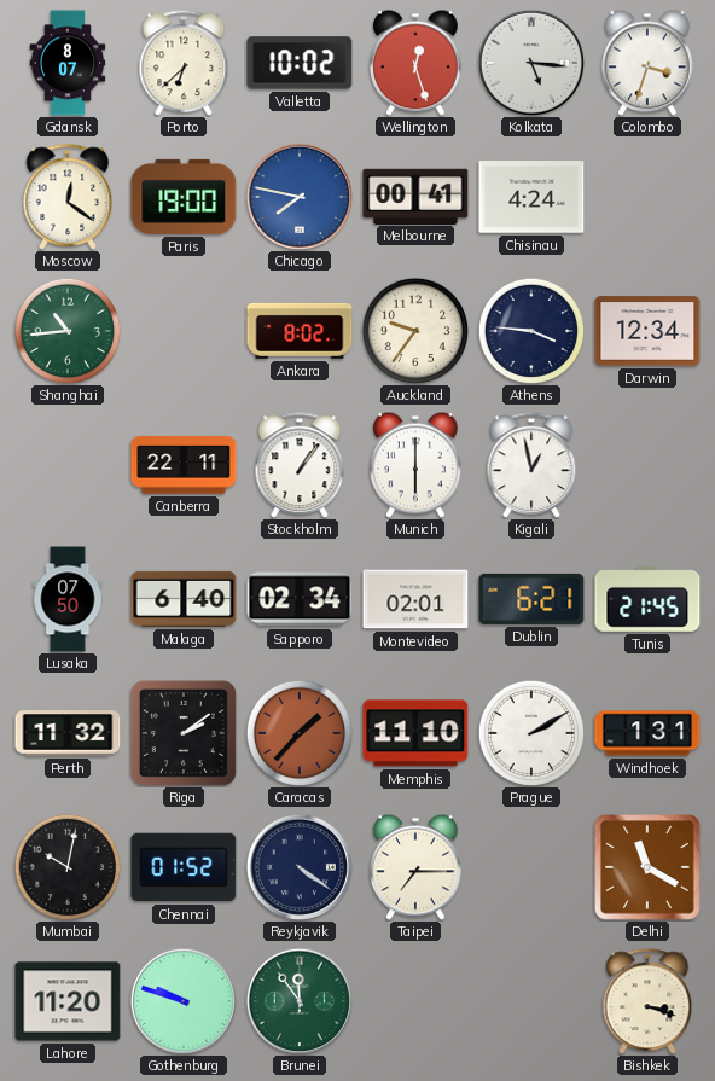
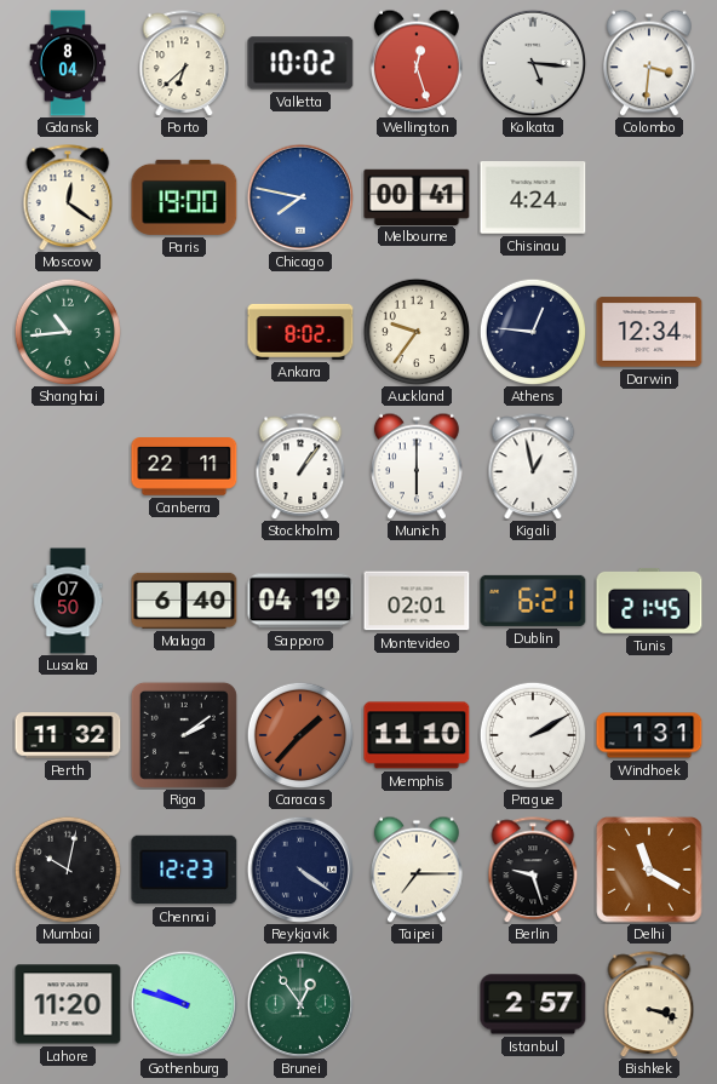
Gdansk: 8:07 -> 8:04
Colombo: 3:33 -> 3:31
Athens: 3:46 -> 12:46
Sapporo: 02:34 -> 04:19
Chennai: 01:52 -> 12:23
Berlin: none -> 9:27
Brunei: 11:54 -> 12:54
Istanbul: none -> 2:57
